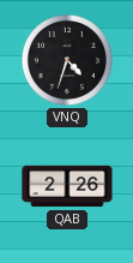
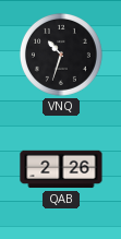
VNQ: 4:33 -> 10:33
